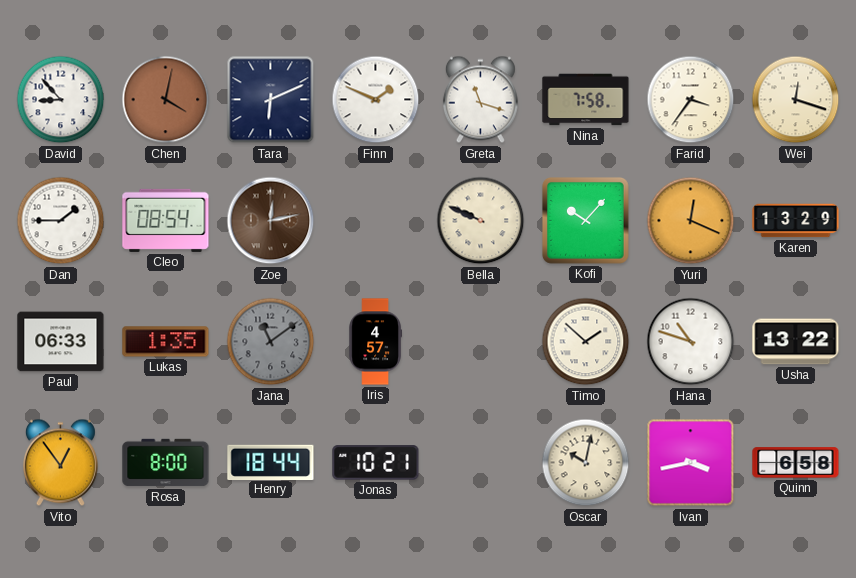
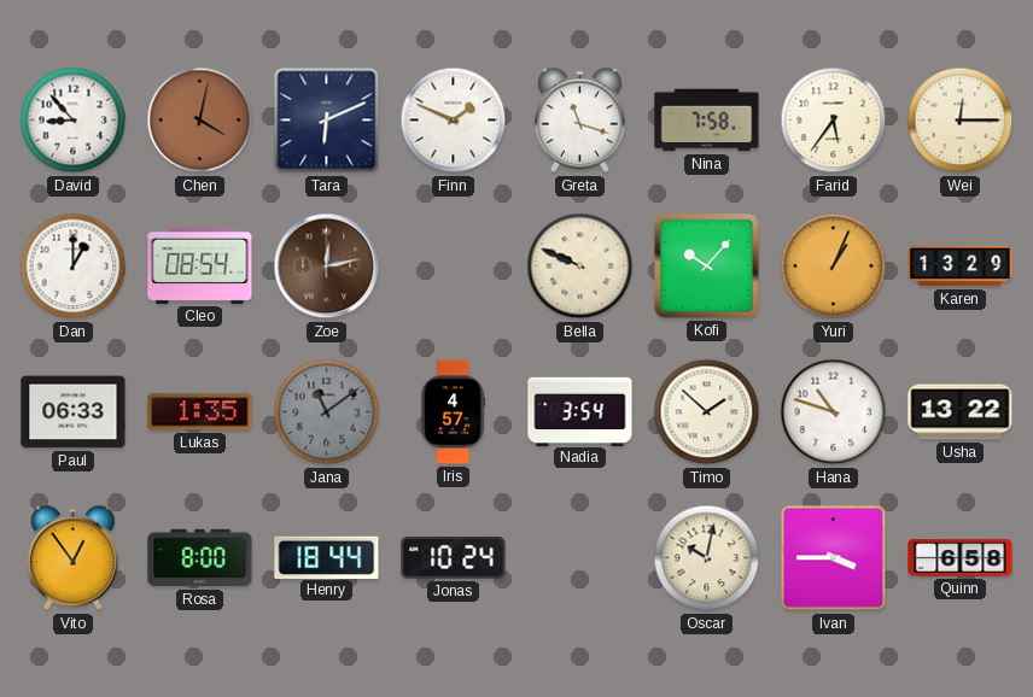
Farid: 3:36 -> 5:36
Wei: 12:18 -> 12:15
Dan: 1:45 -> 1:00
Yuri: 12:19 -> 1:04
Nadia: none -> 3:54
Jonas: 10:21 -> 10:24
Ivan: 3:43 -> 3:45
